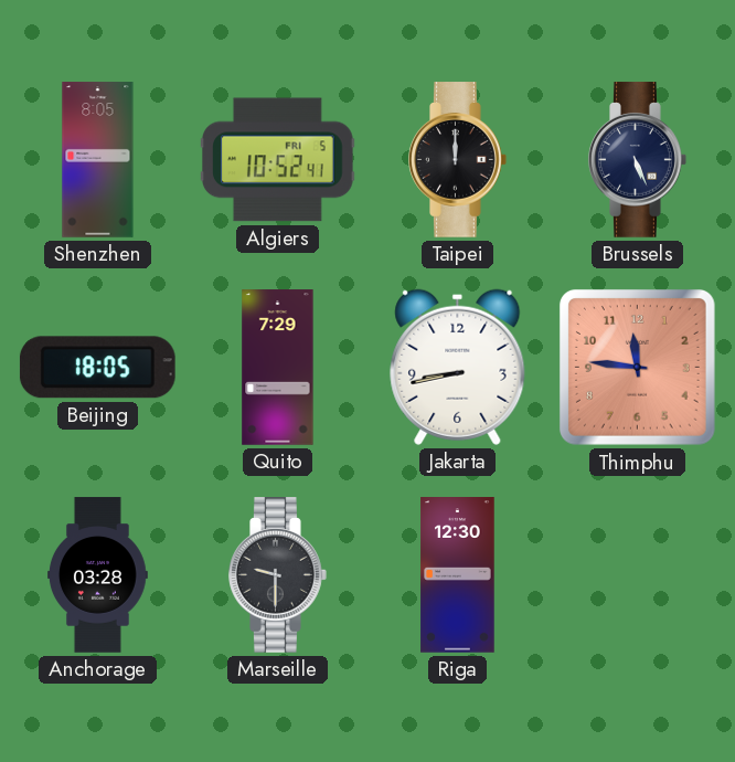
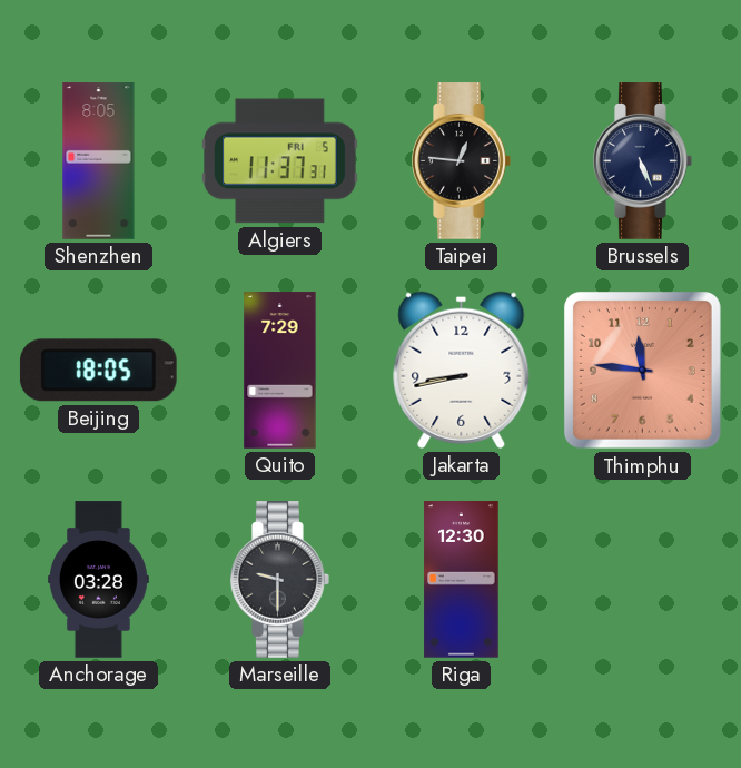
Algiers: 10:52 -> 11:37
Taipei: 12:00 -> 12:46
